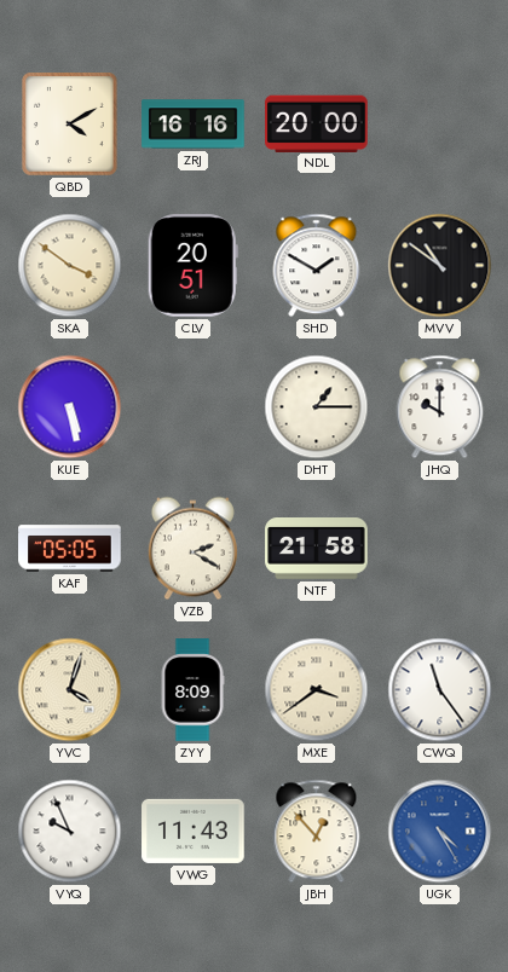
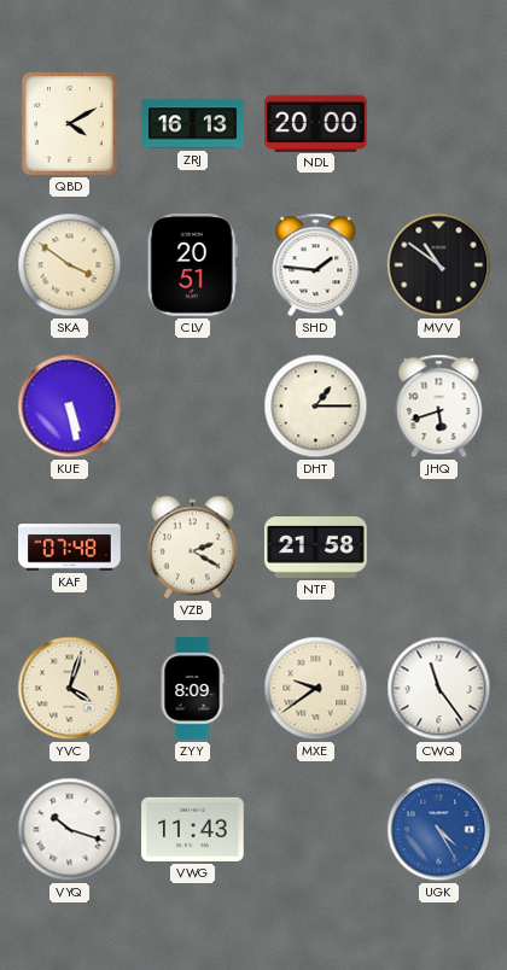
ZRJ: 16:16 -> 16:13
SHD: 1:50 -> 1:46
JHQ: 10:00 -> 5:42
KAF: 05:05 -> 07:48
MXE: 3:39 -> 9:39
VYQ: 9:56 -> 10:18
JBH: 12:53 -> none
